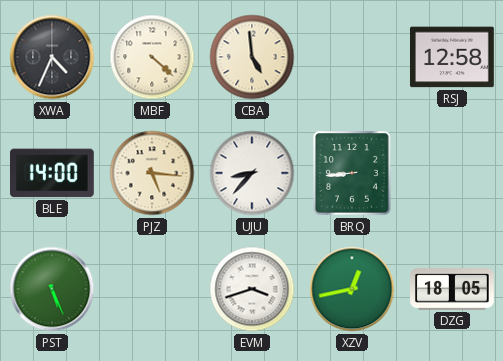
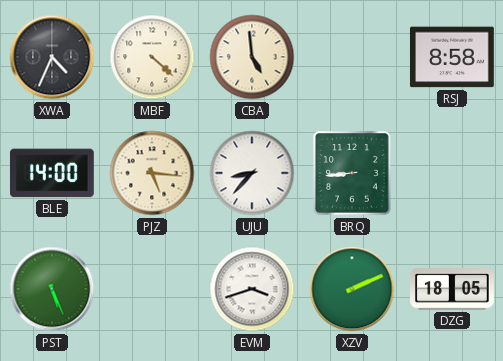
RSJ: 12:58 -> 8:58
XZV: 12:43 -> 2:11
